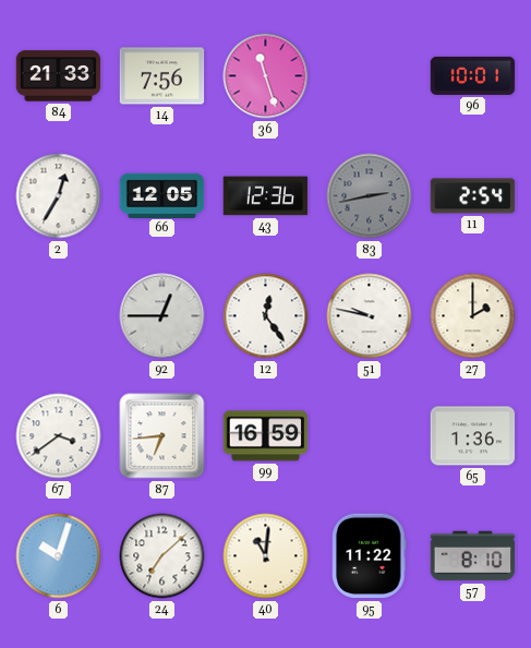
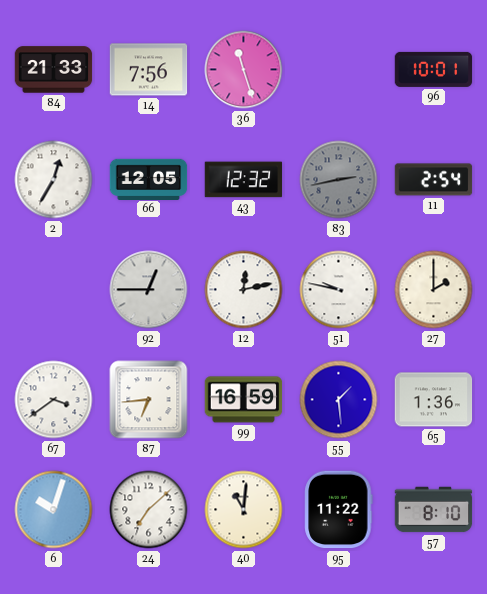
43: 12:36 -> 12:32
12: 12:24 -> 12:13
55: none -> 1:29
